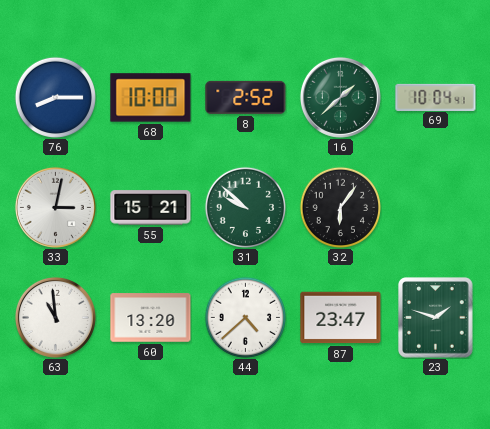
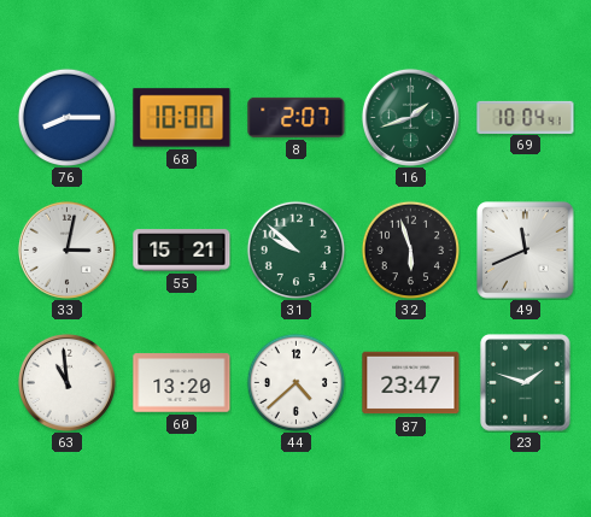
8: 2:52 -> 2:07
16: 1:38 -> 1:42
32: 6:06 -> 5:57
49: none -> 11:41
